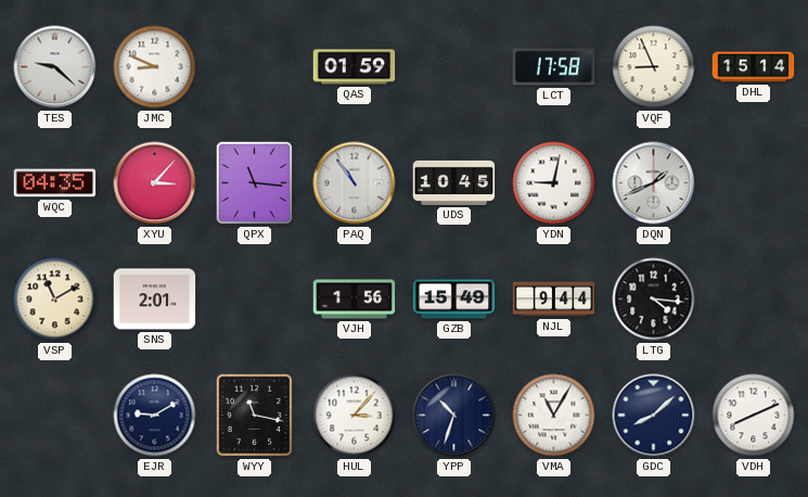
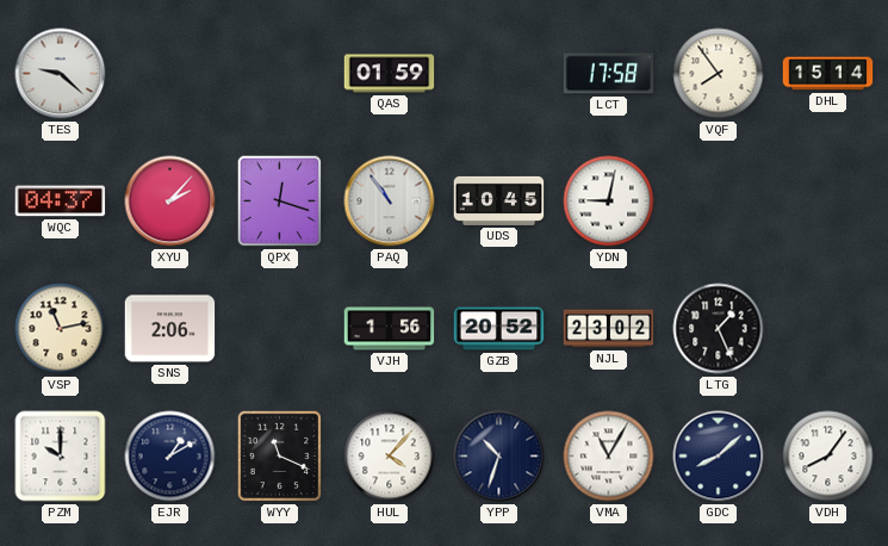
JMC: 8:49 -> none
VQF: 8:56 -> 7:54
WQC: 04:35 -> 04:37
XYU: 3:07 -> 2:07
QPX: 11:16 -> 12:18
DQN: 1:41 -> none
VSP: 11:10 -> 11:13
SNS: 2:01 -> 2:06
GZB: 15:49 -> 20:52
NJL: 9:44 -> 23:02
LTG: 4:16 -> 1:26
PZM: none -> 10:00
EJR: 9:10 -> 1:10
WYY: 11:17 -> 11:19
HUL: 3:07 -> 4:07
VDH: 8:11 -> 8:06
